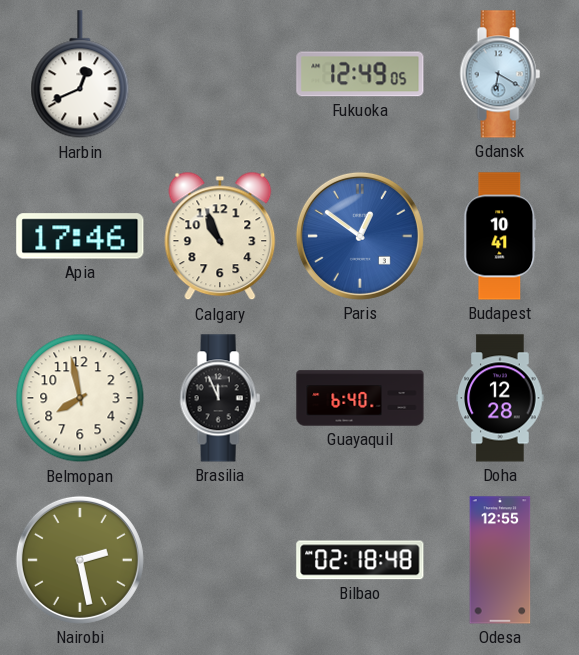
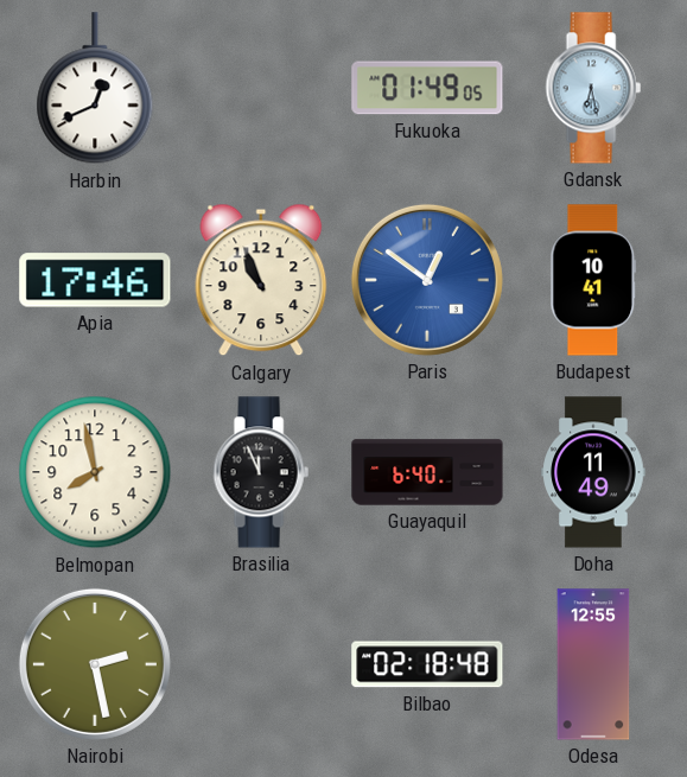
Fukuoka: 12:49 -> 01:49
Gdansk: 6:20 -> 6:28
Doha: 12:28 -> 11:49
